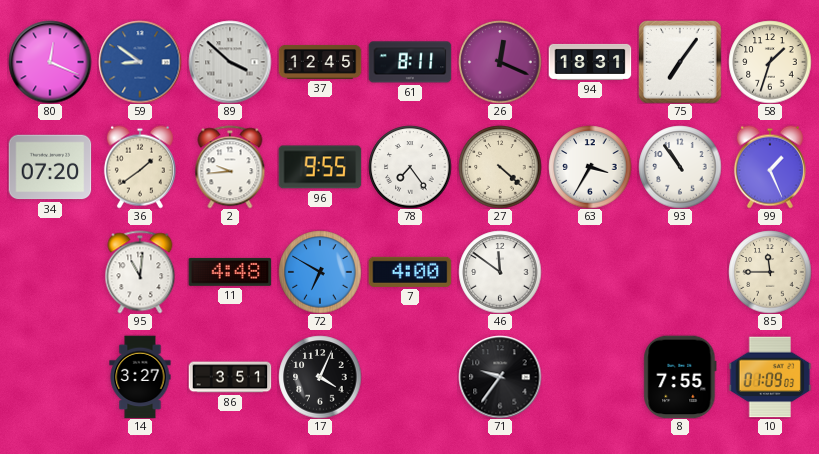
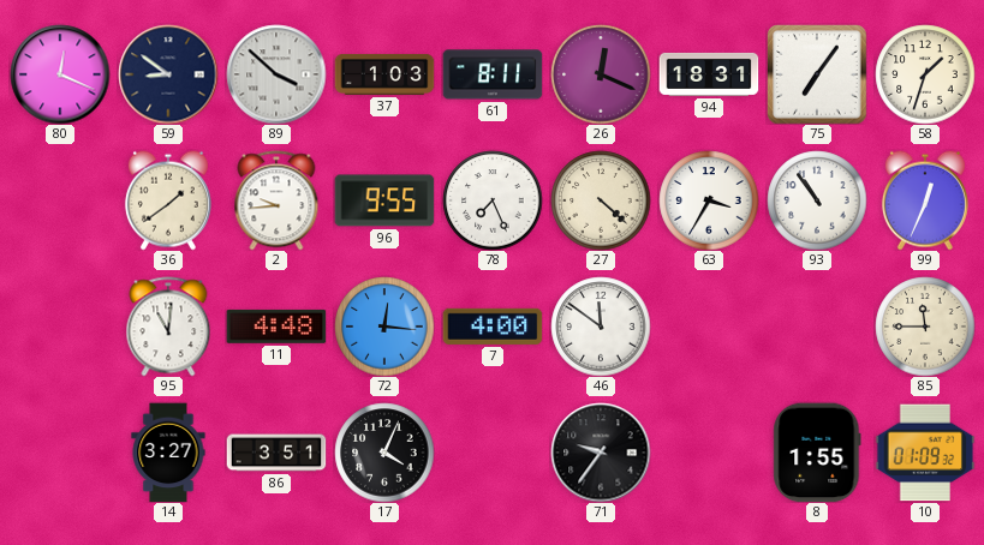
59 dial: blue -> navy
37: 12:45 -> 1:03
34: 07:20 -> none
78: 7:24 -> 7:26
99: 1:26 -> 12:34
72: 6:50 -> 12:16
8: 7:55 -> 1:55
10: 01:09:03 -> 01:09:32
